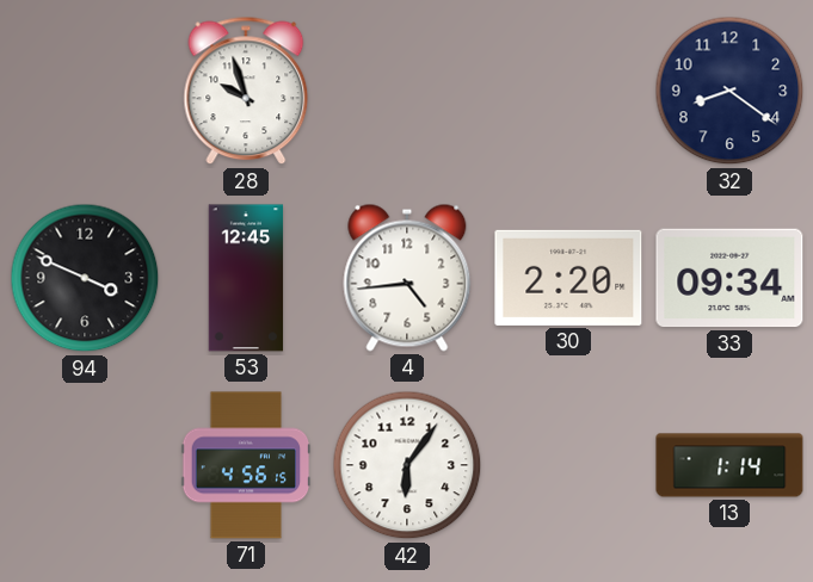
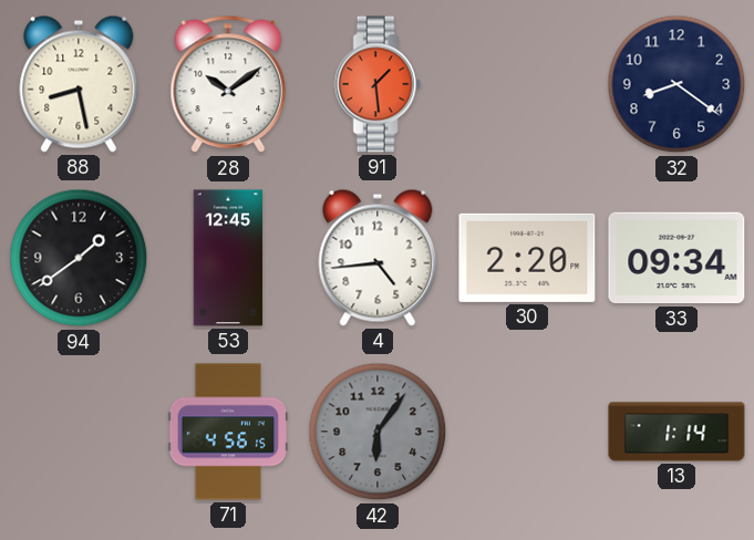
88: none -> 8:28
28: 9:57 -> 10:09
91: none -> 1:29
94: 3:49 -> 1:39
42 dial: white -> grey
